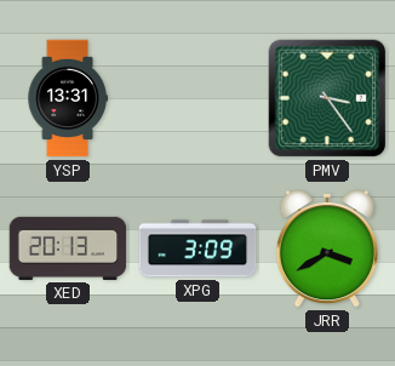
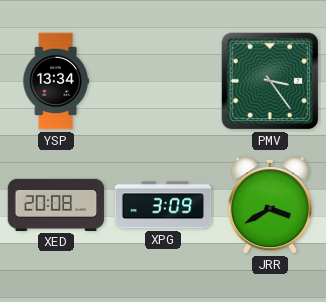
YSP: 13:31 -> 13:34
XED: 20:13 -> 20:08
